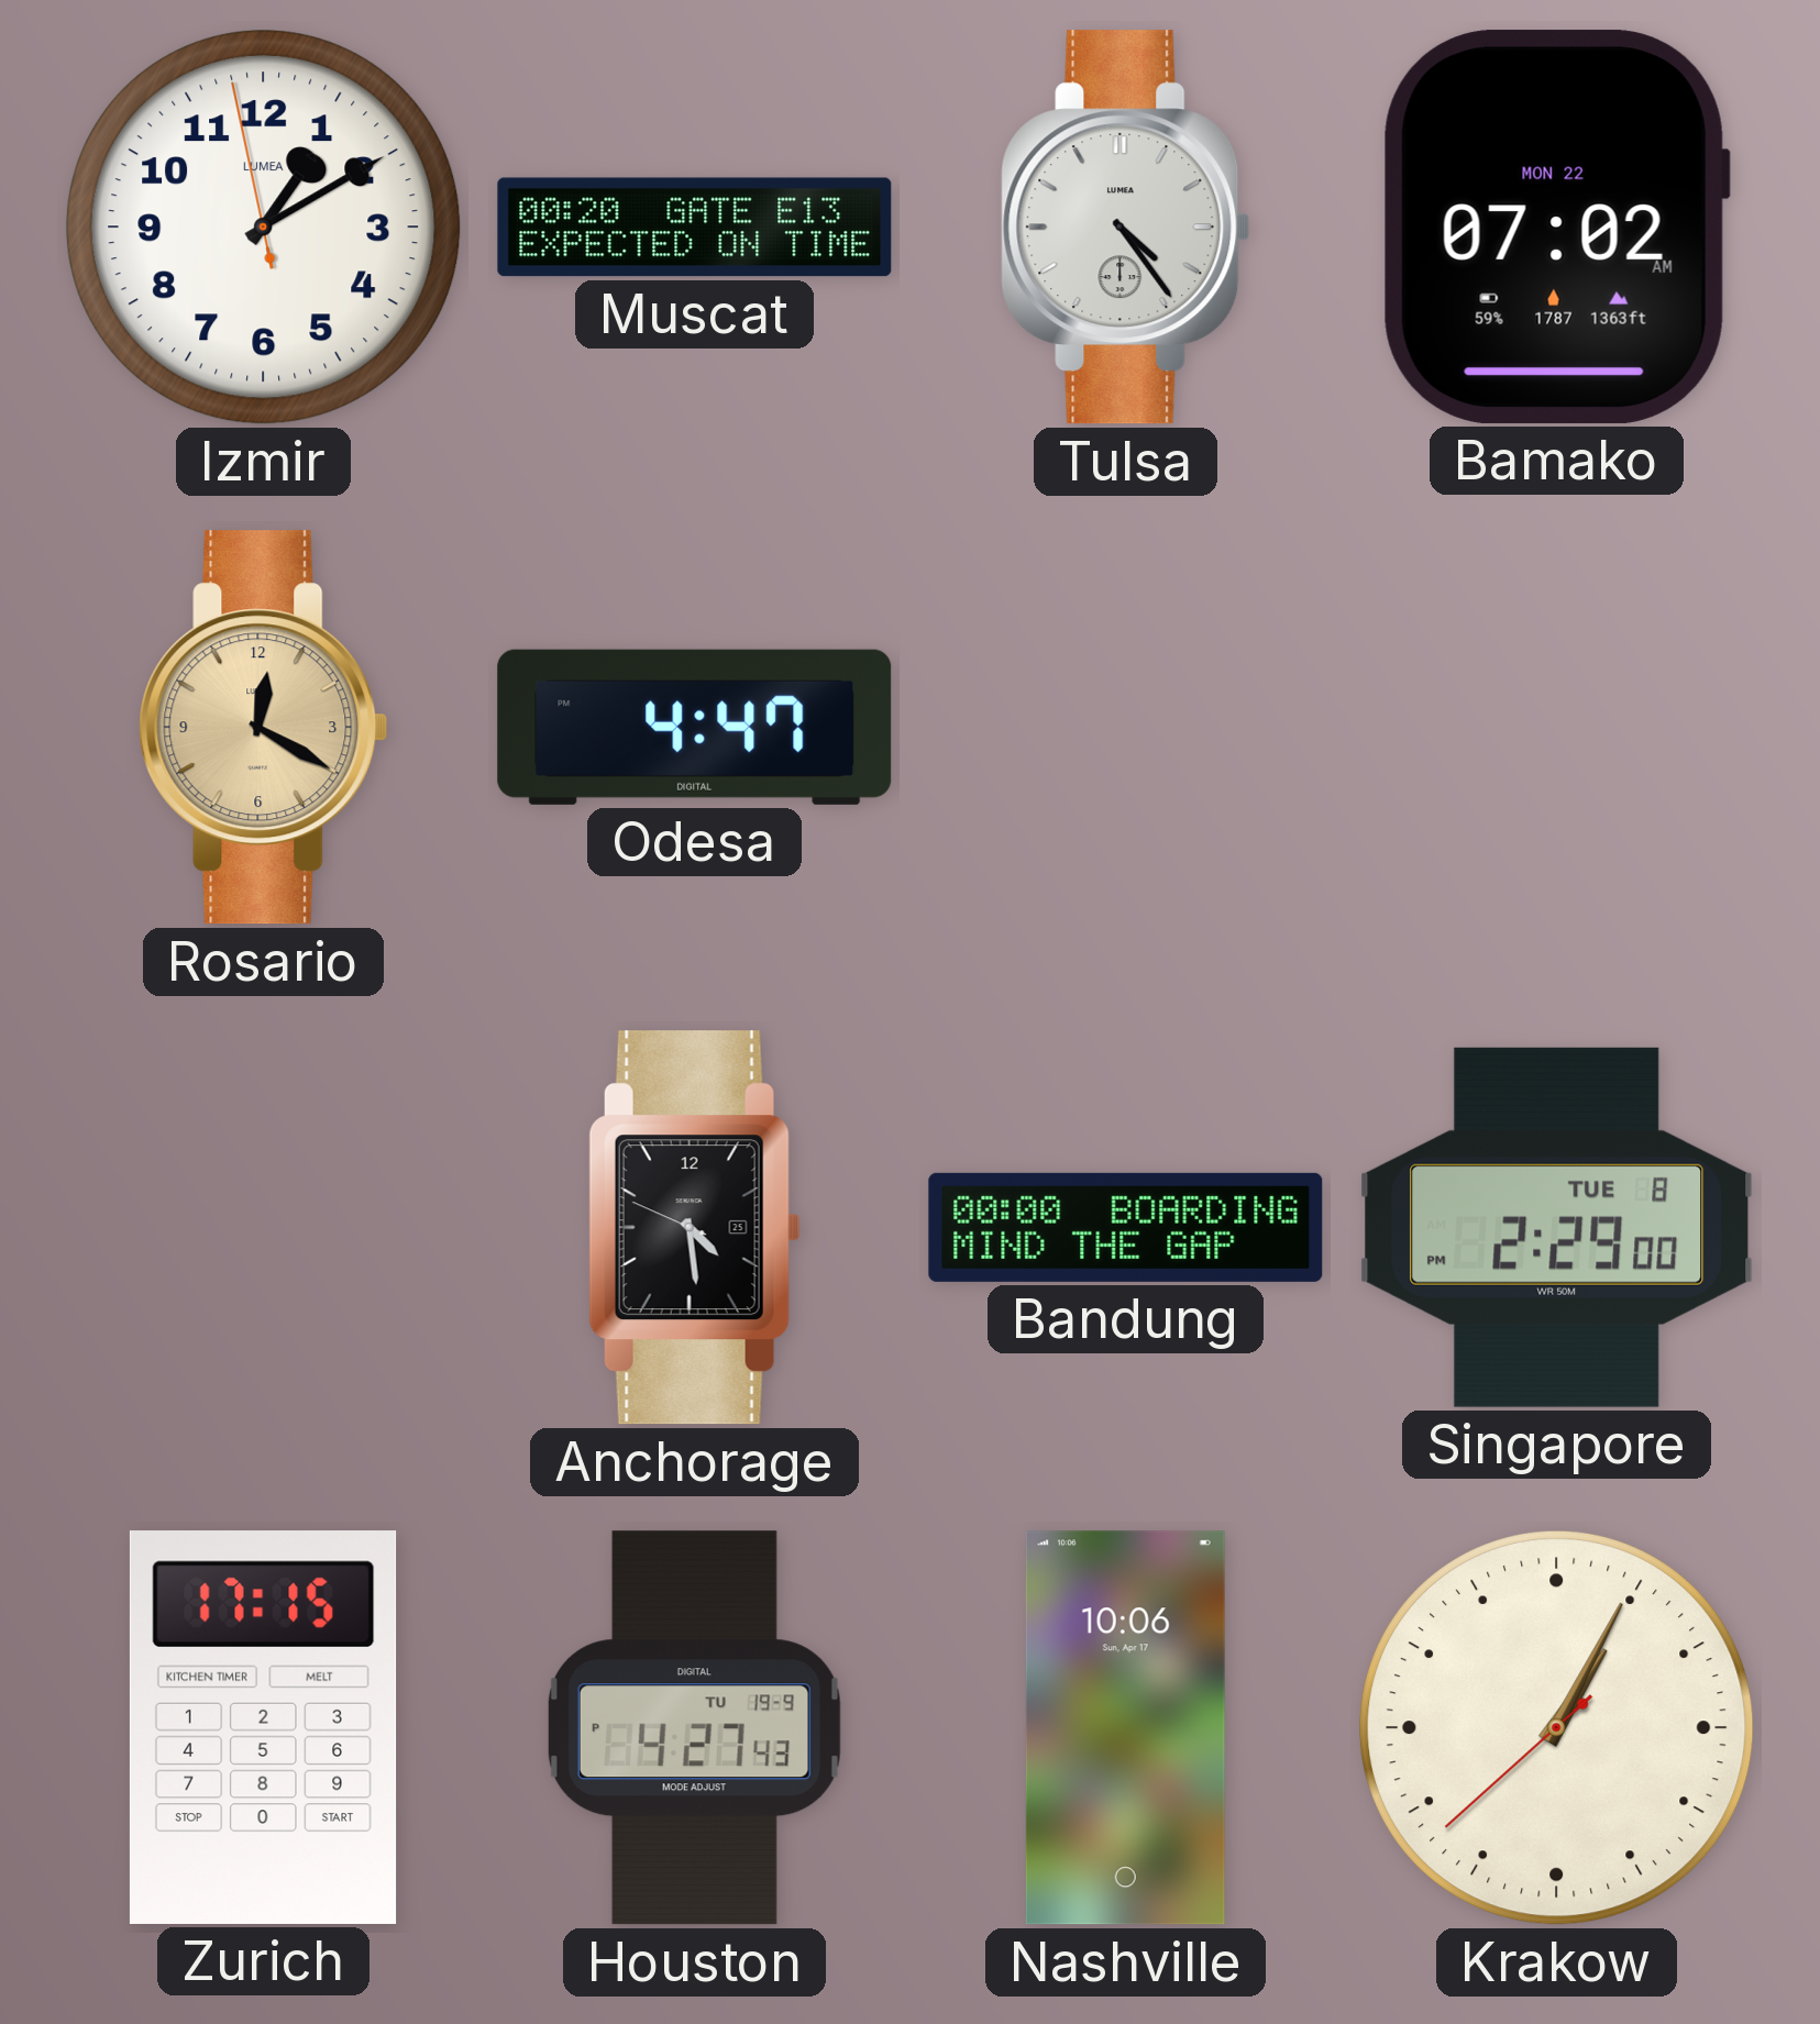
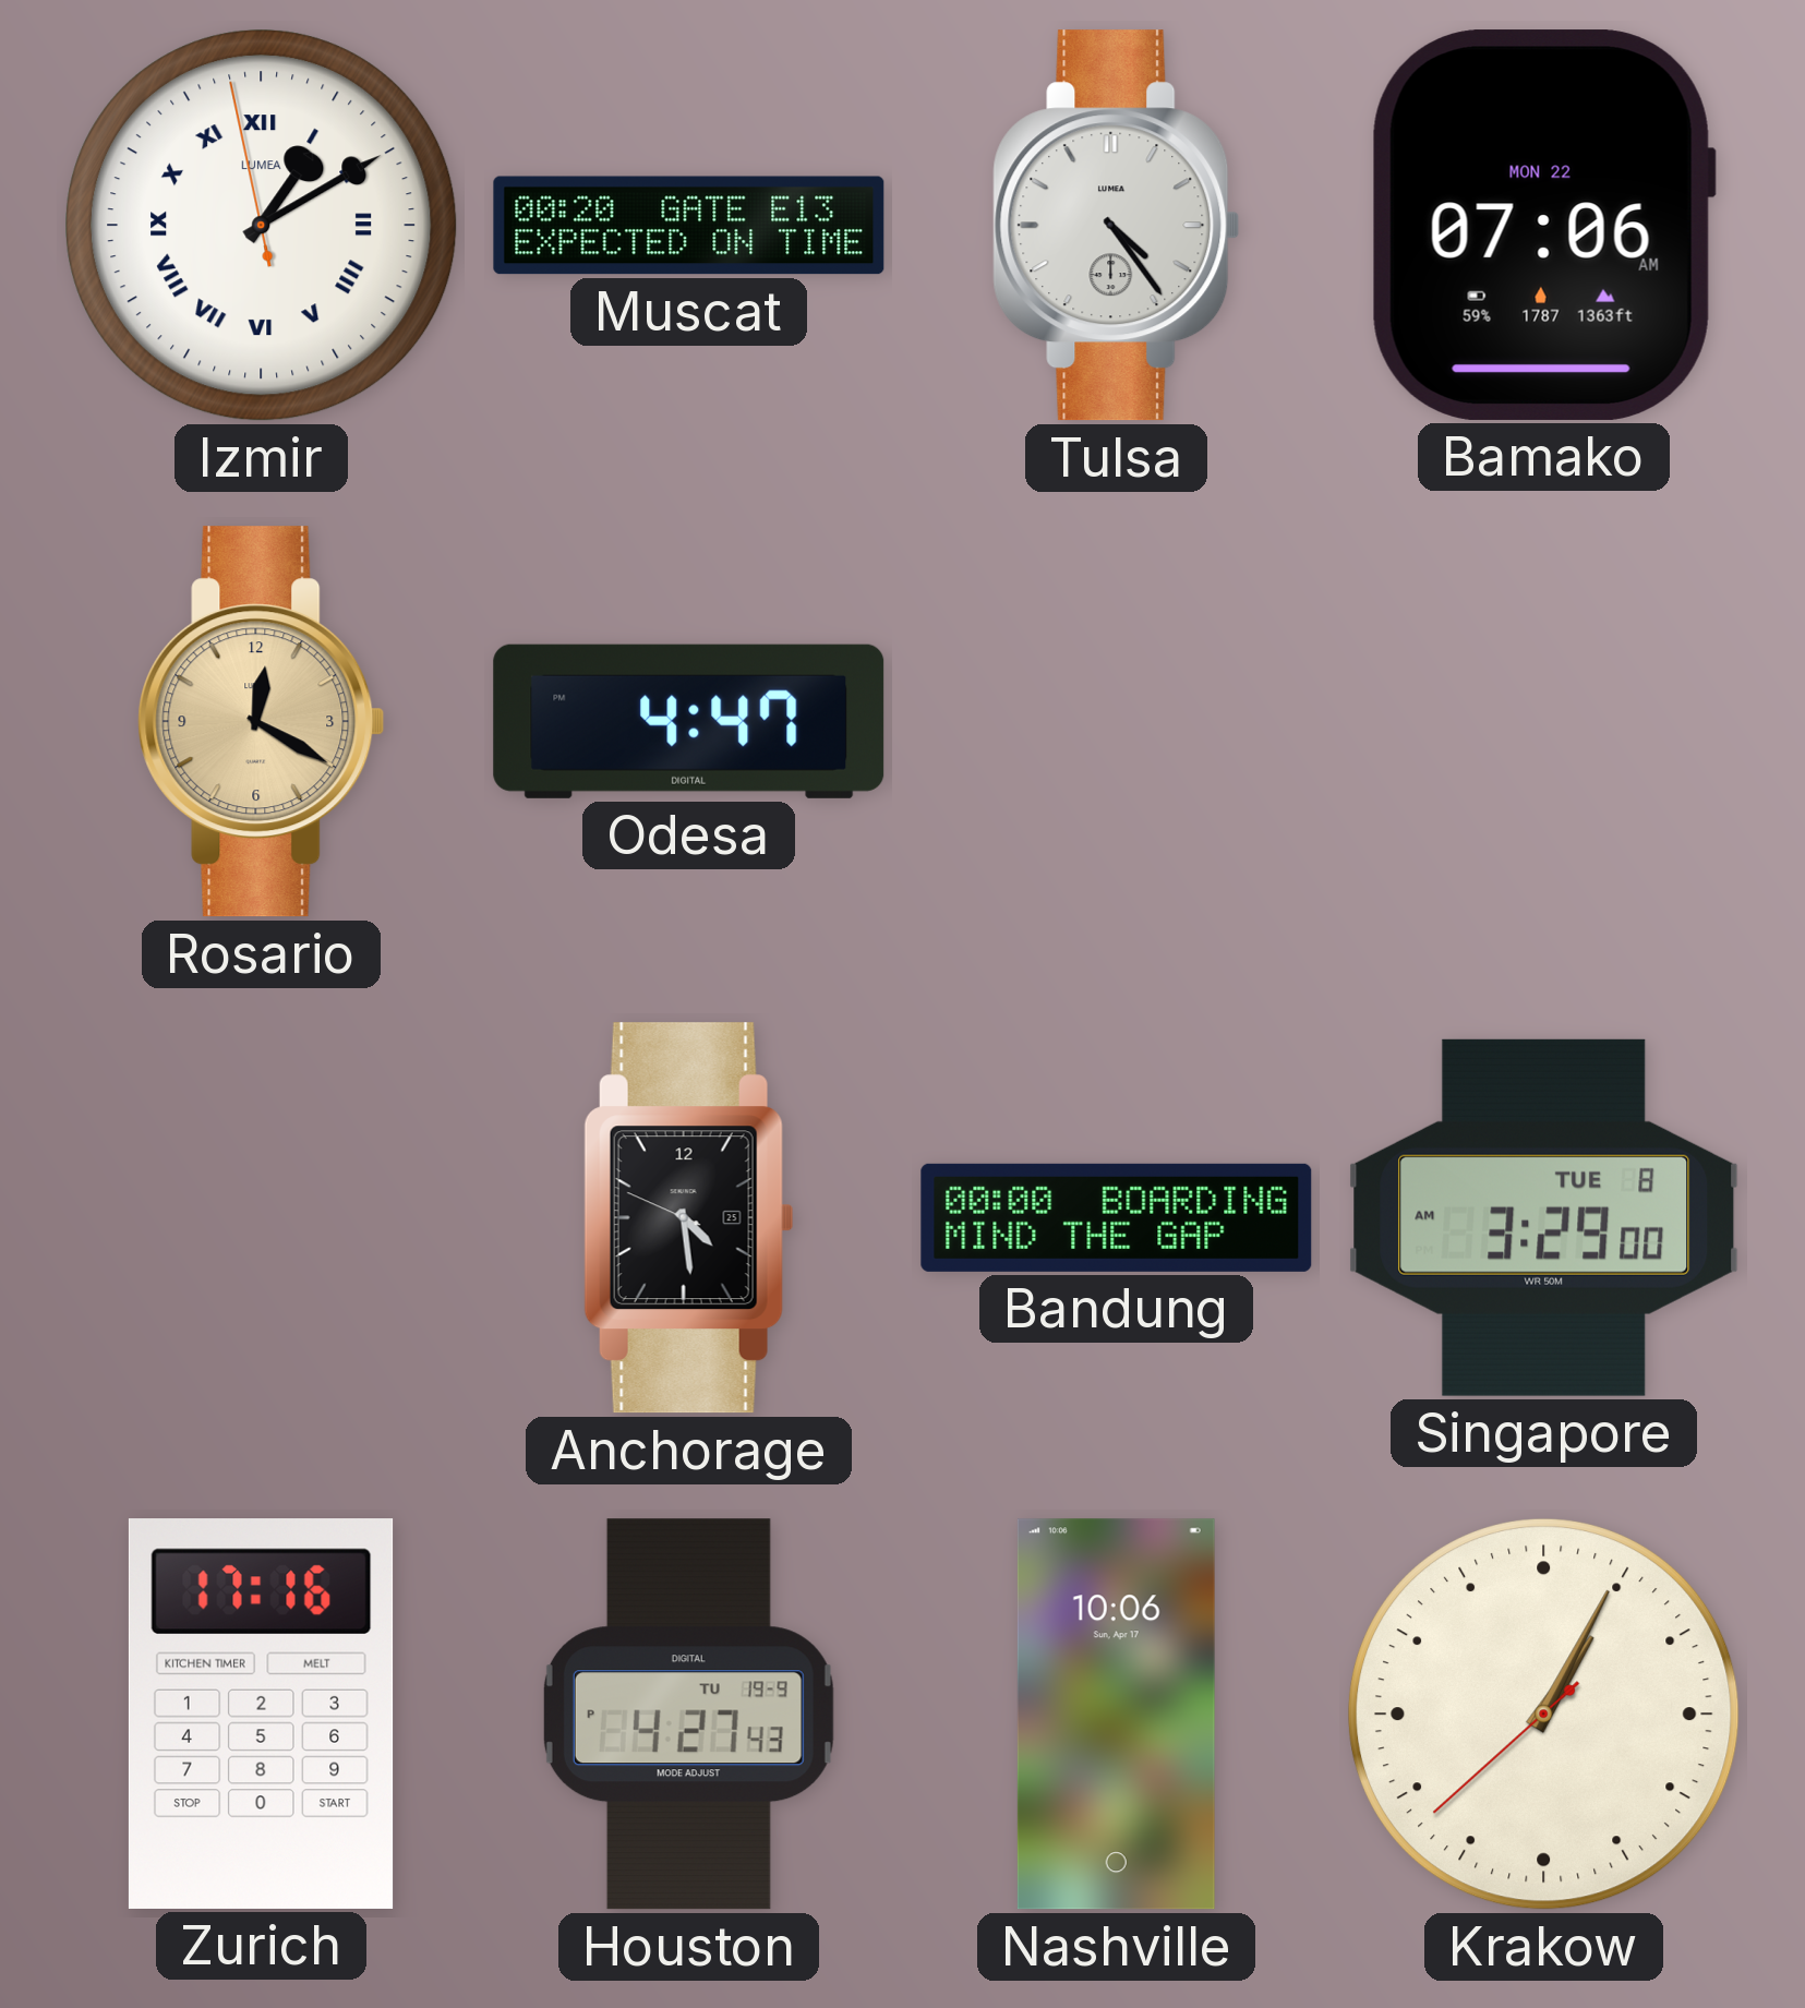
Izmir numerals: Arabic -> Roman
Bamako: 07:02 -> 07:06
Singapore: 2:29 -> 3:29
Zurich: 17:15 -> 17:16
